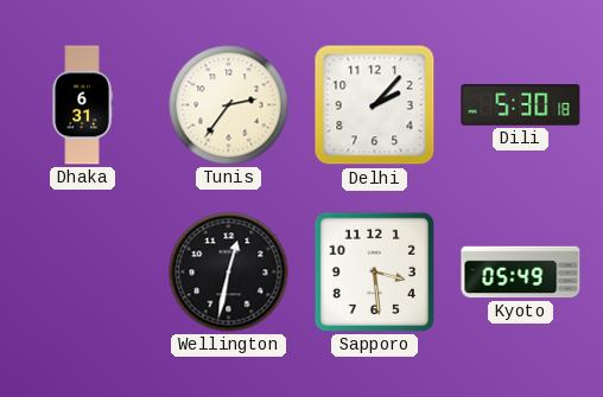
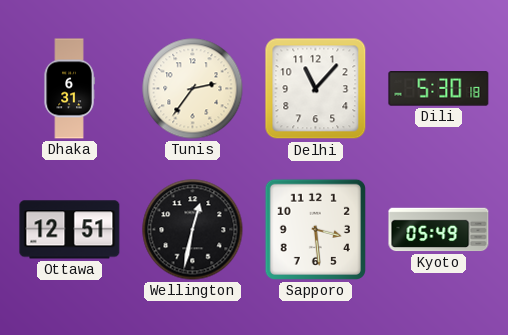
Delhi: 2:07 -> 11:07
Ottawa: none -> 12:51
